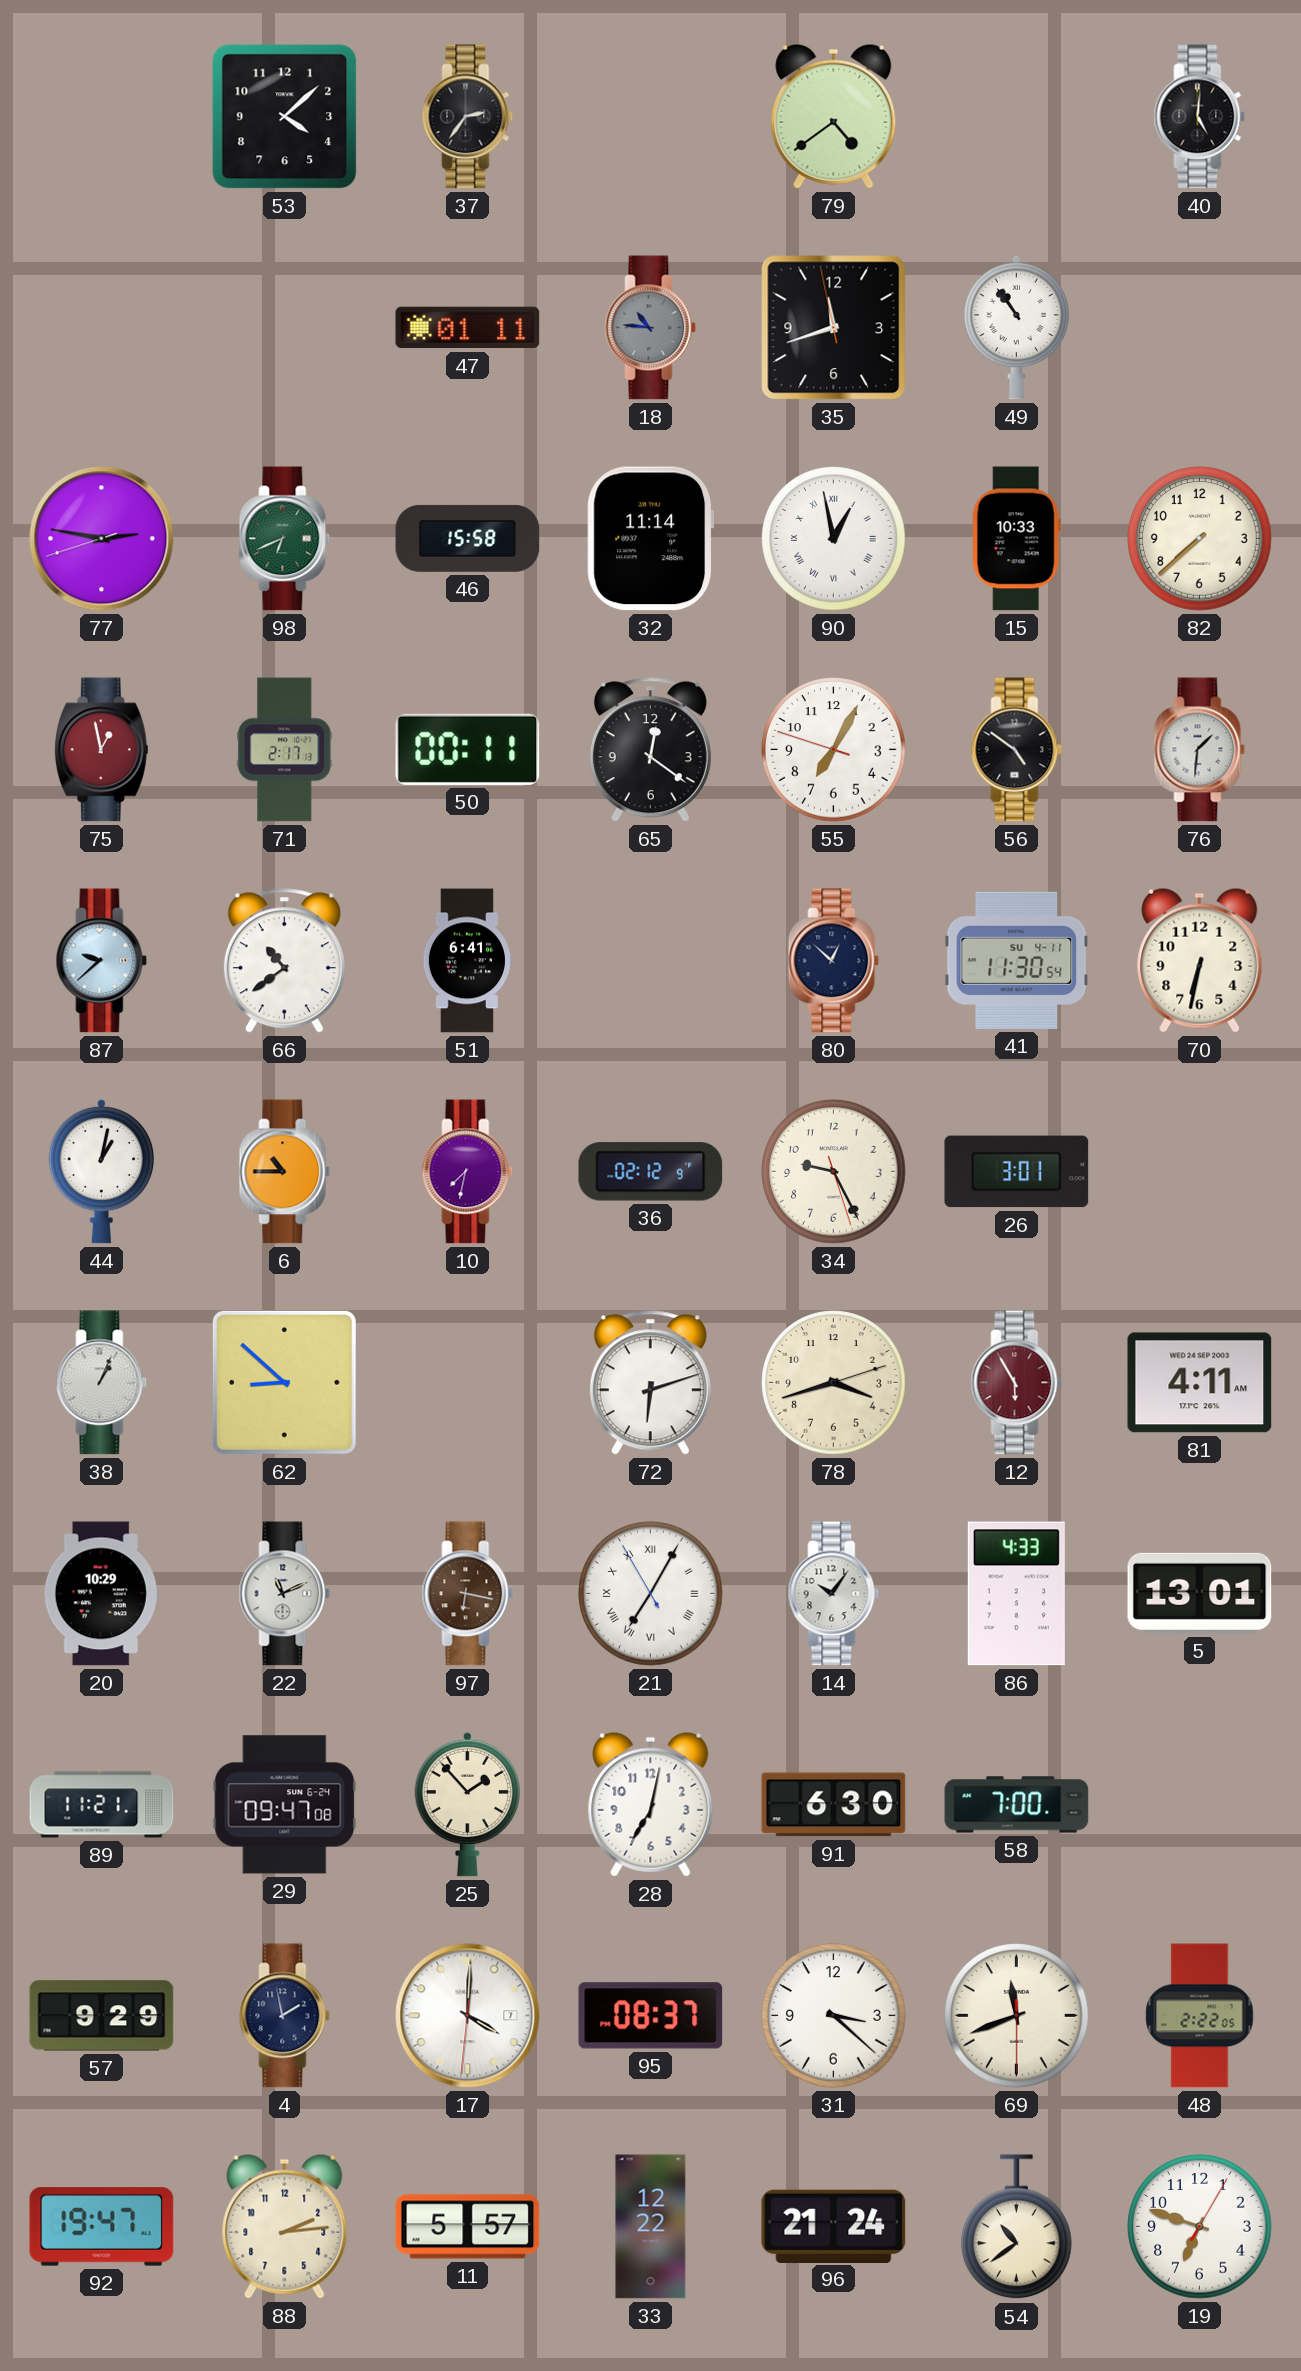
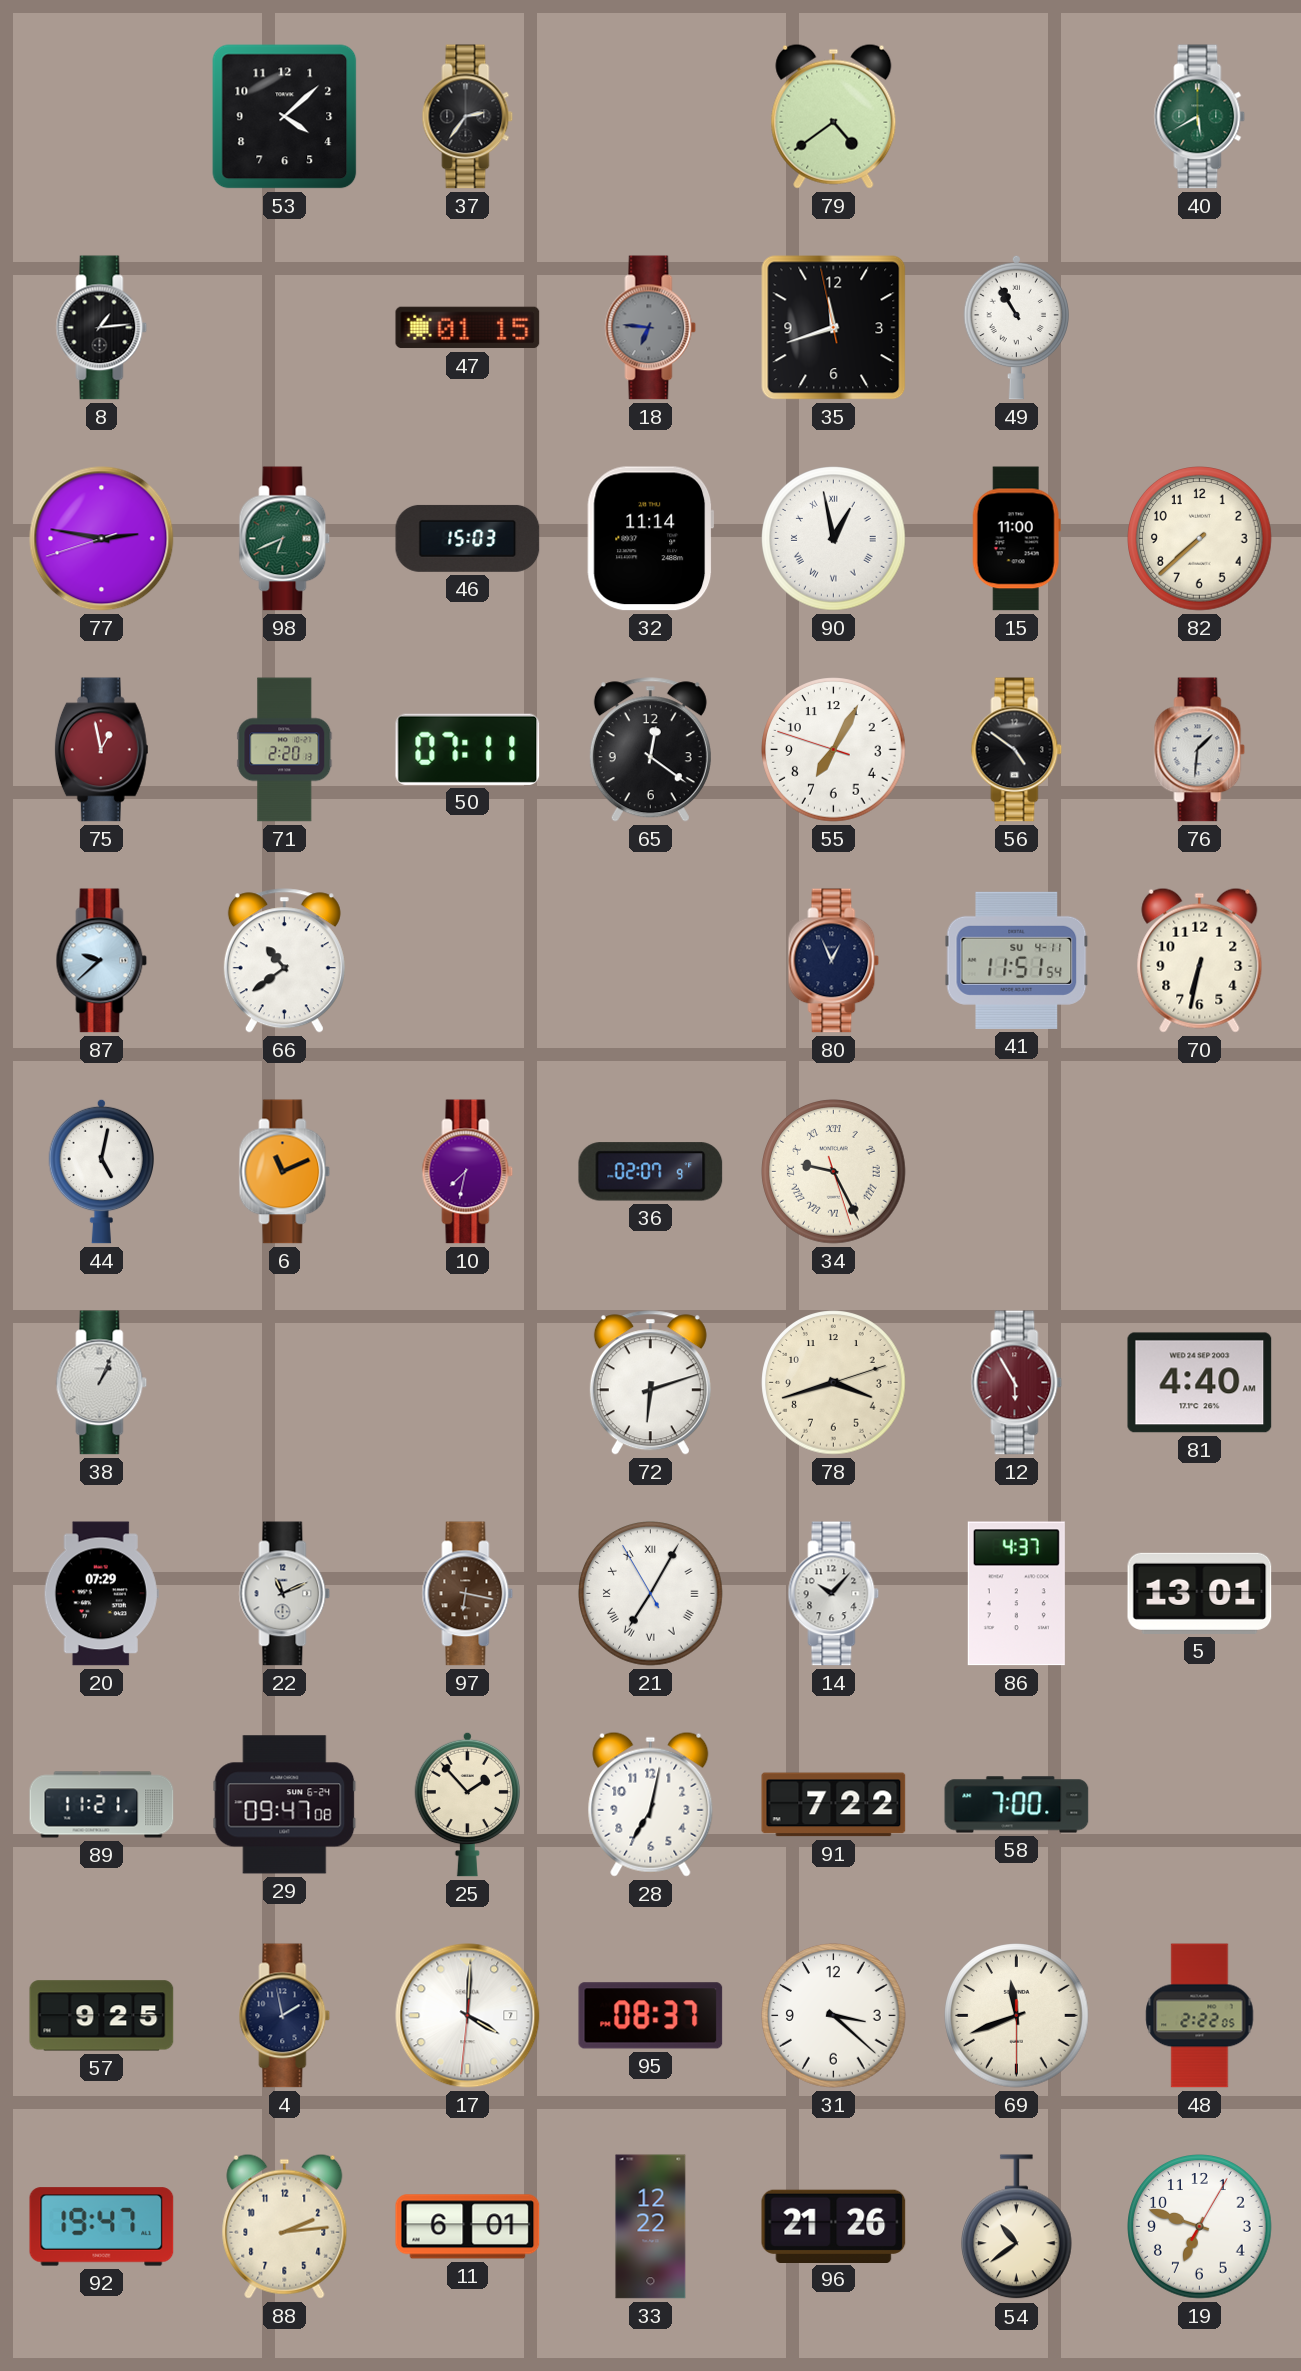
40: 5:01 -> 5:40
40 dial: black -> green
8: none -> 1:14
47: 01:11 -> 01:15
18: 10:46 -> 6:46
49: 10:54 -> 10:55
46: 15:58 -> 15:03
15: 10:33 -> 11:00
71: 2:17 -> 2:20
50: 00:11 -> 07:11
51: 6:41 -> none
80: 12:52 -> 12:56
41: 11:30 -> 11:51
44: 1:02 -> 5:02
6: 10:45 -> 11:11
36: 02:12 -> 02:07
34 numerals: Arabic -> Roman
26: 3:01 -> none
62: 8:52 -> none
81: 4:11 -> 4:40
20: 10:29 -> 07:29
14: 10:06 -> 10:07
86: 4:33 -> 4:37
91: 6:30 -> 7:22
57: 9:29 -> 9:25
11: 5:57 -> 6:01
96: 21:24 -> 21:26
